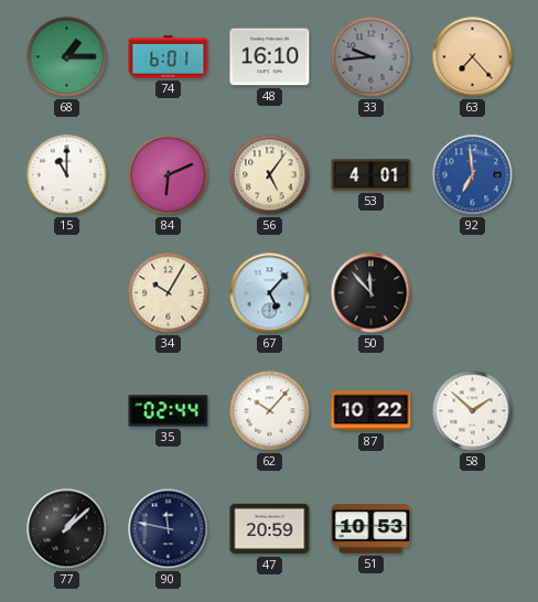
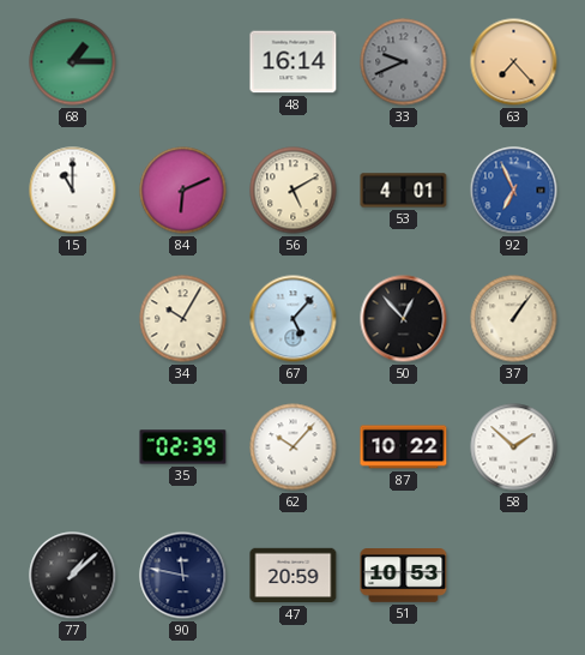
74: 6:01 -> none
48: 16:10 -> 16:14
33: 9:44 -> 9:41
56: 5:06 -> 5:10
92: 6:59 -> 6:56
50: 11:53 -> 12:53
37: none -> 1:06
35: 02:44 -> 02:39
